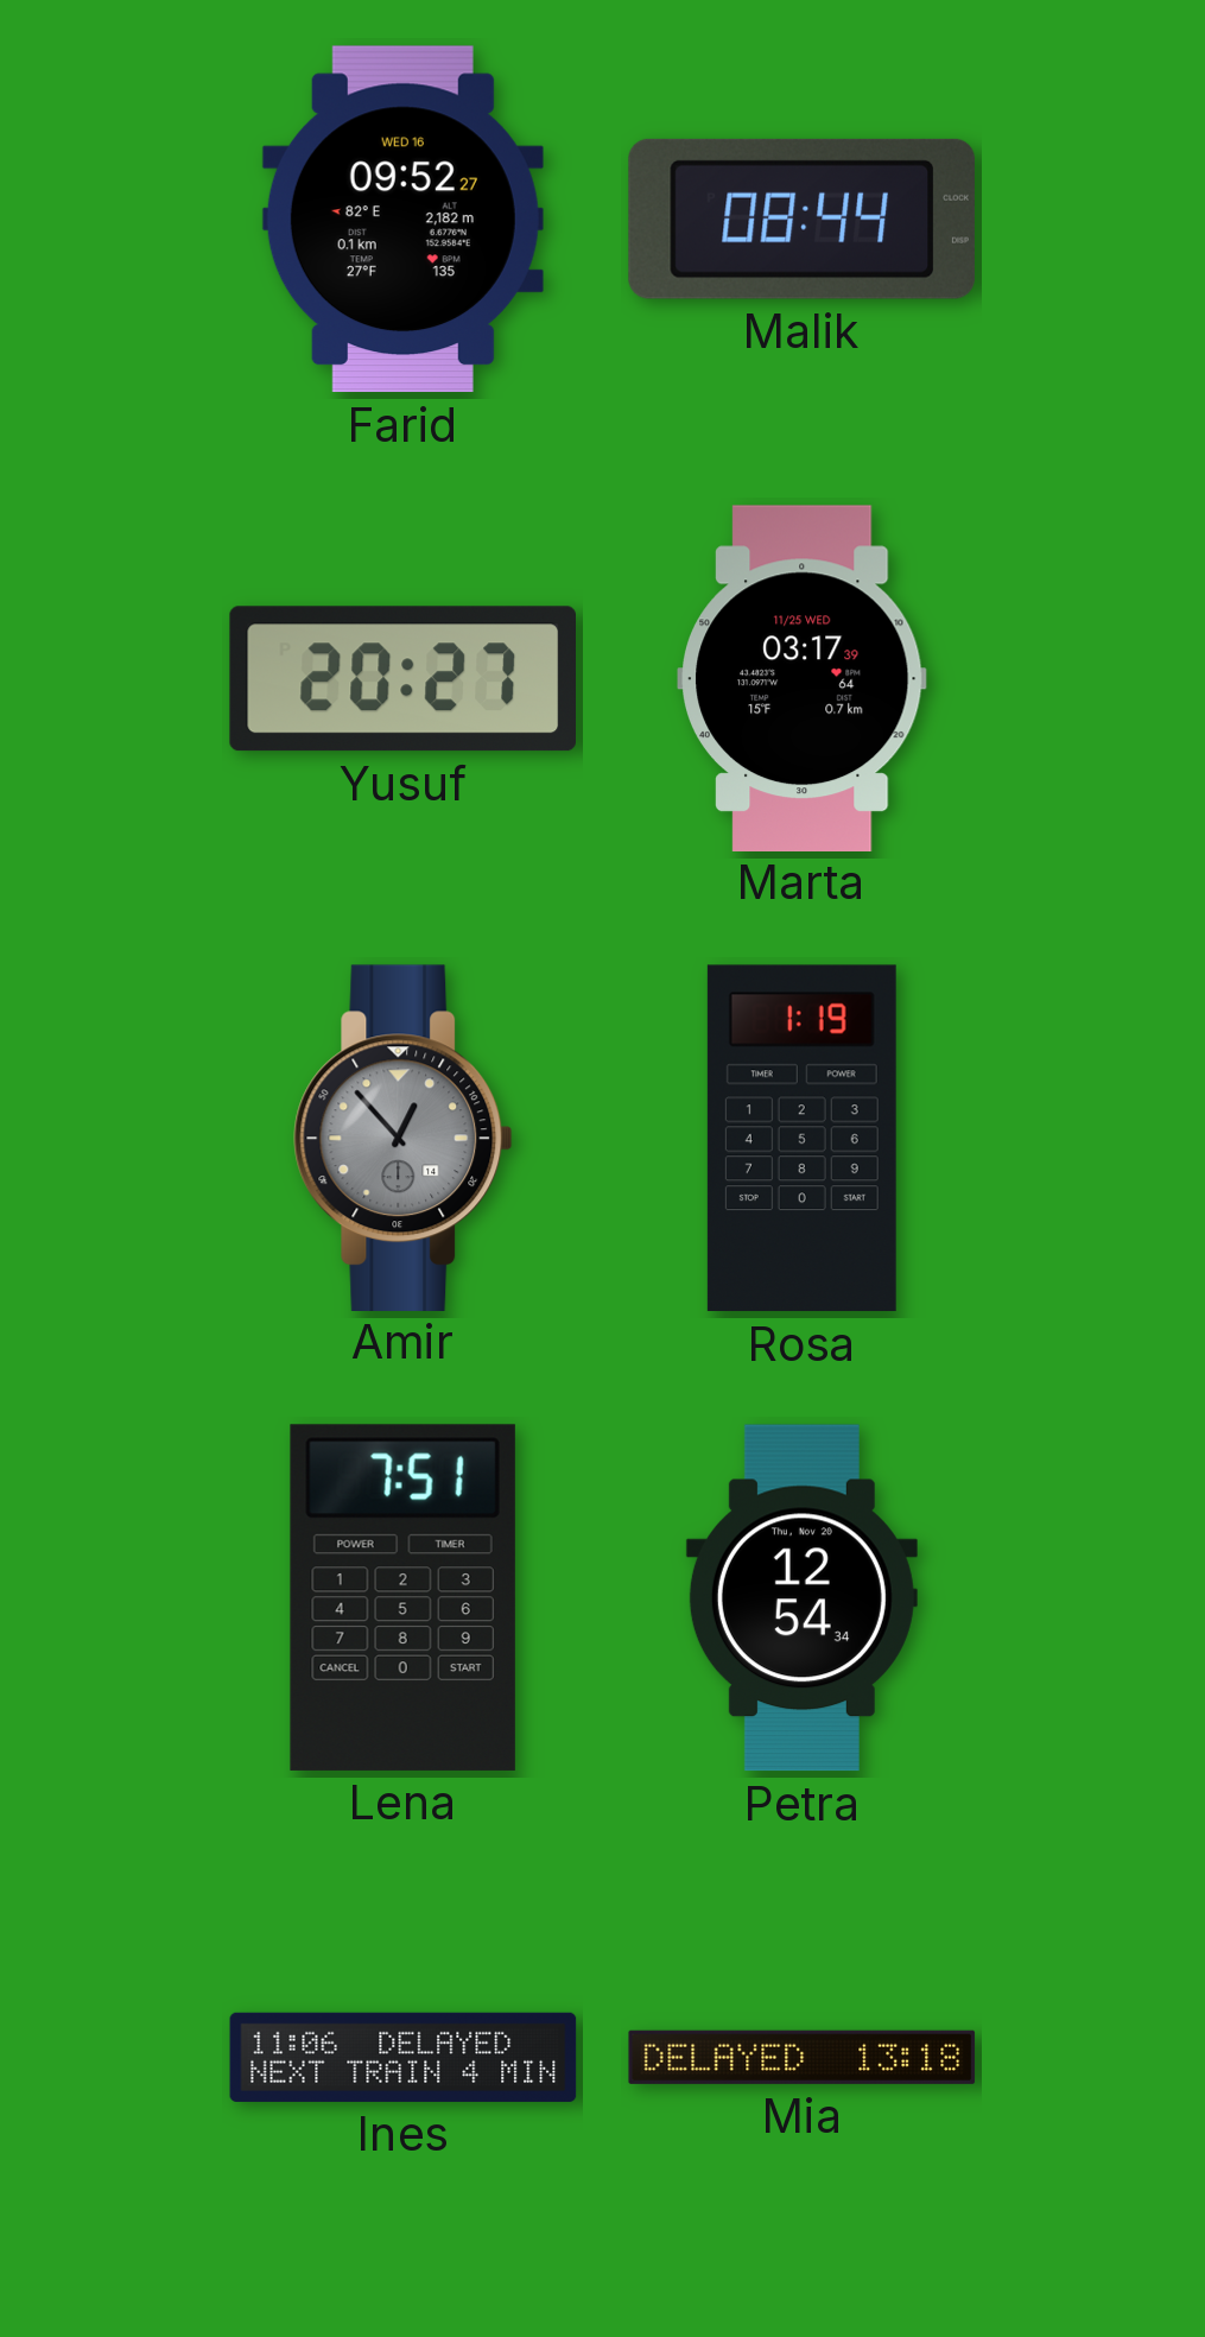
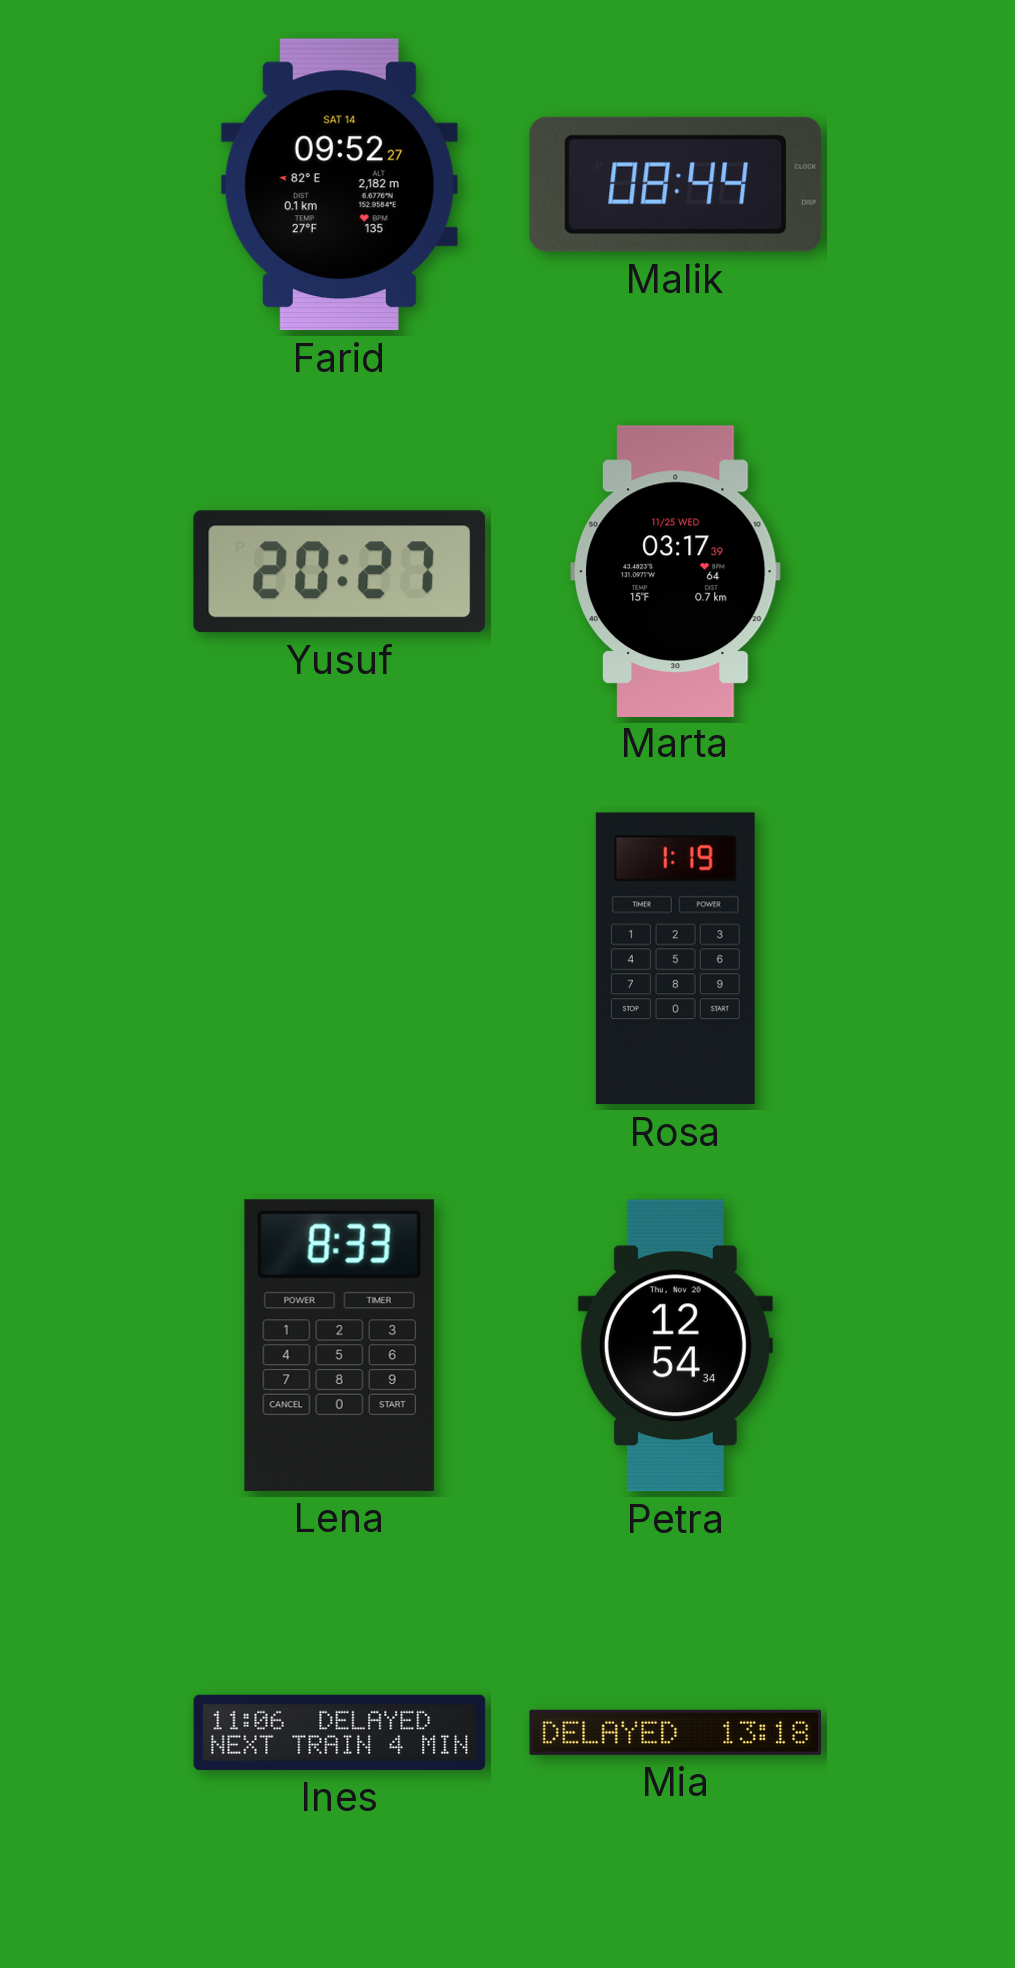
Farid date: WED 16 -> SAT 14
Amir: 12:53 -> none
Lena: 7:51 -> 8:33
